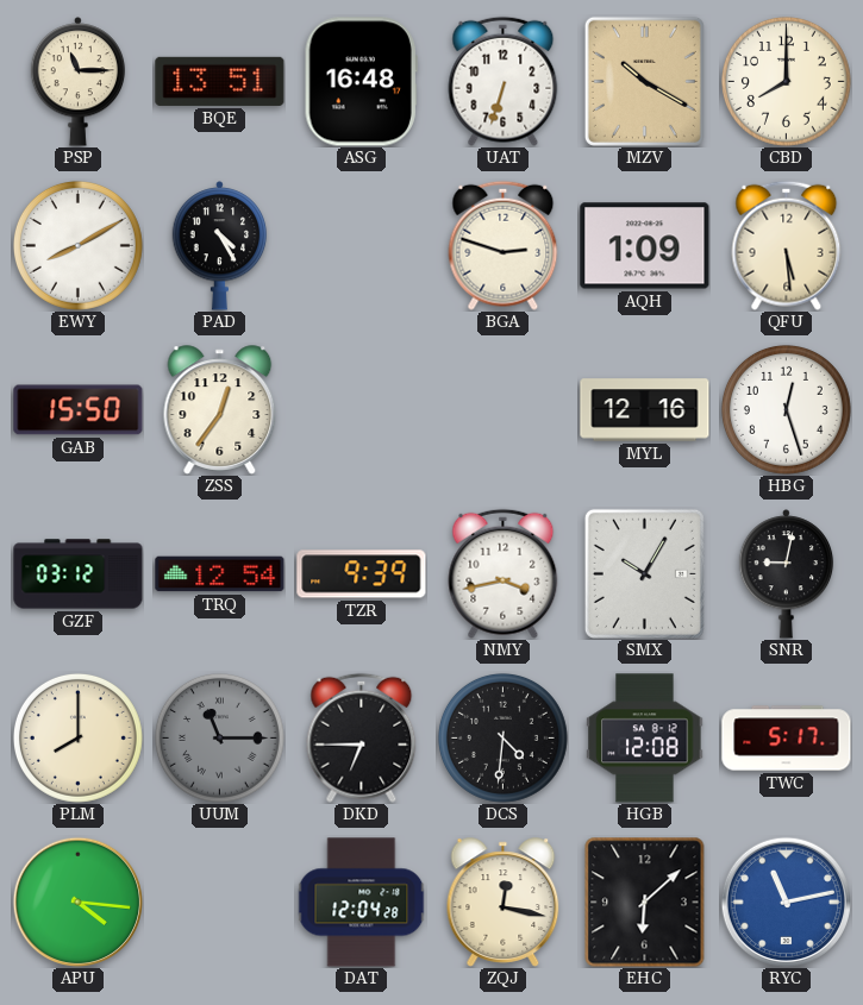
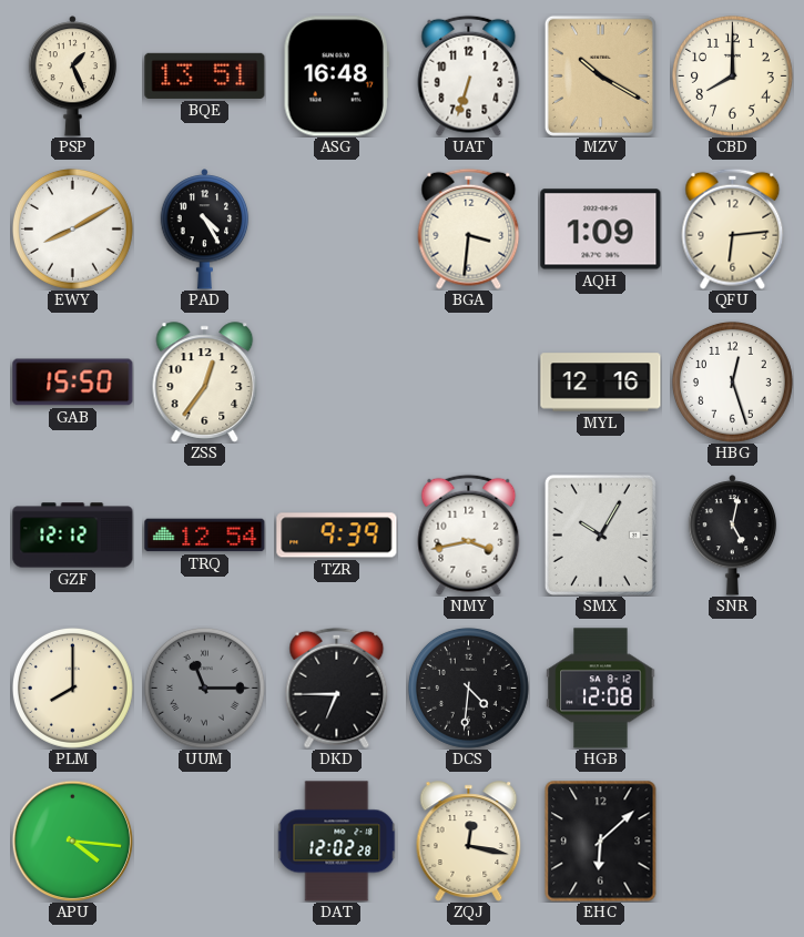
PSP: 11:15 -> 1:26
BGA: 2:48 -> 3:31
QFU: 5:29 -> 6:14
GZF: 03:12 -> 12:12
SNR: 9:02 -> 5:02
TWC: 5:17 -> none
DAT: 12:04 -> 12:02
RYC: 11:13 -> none
